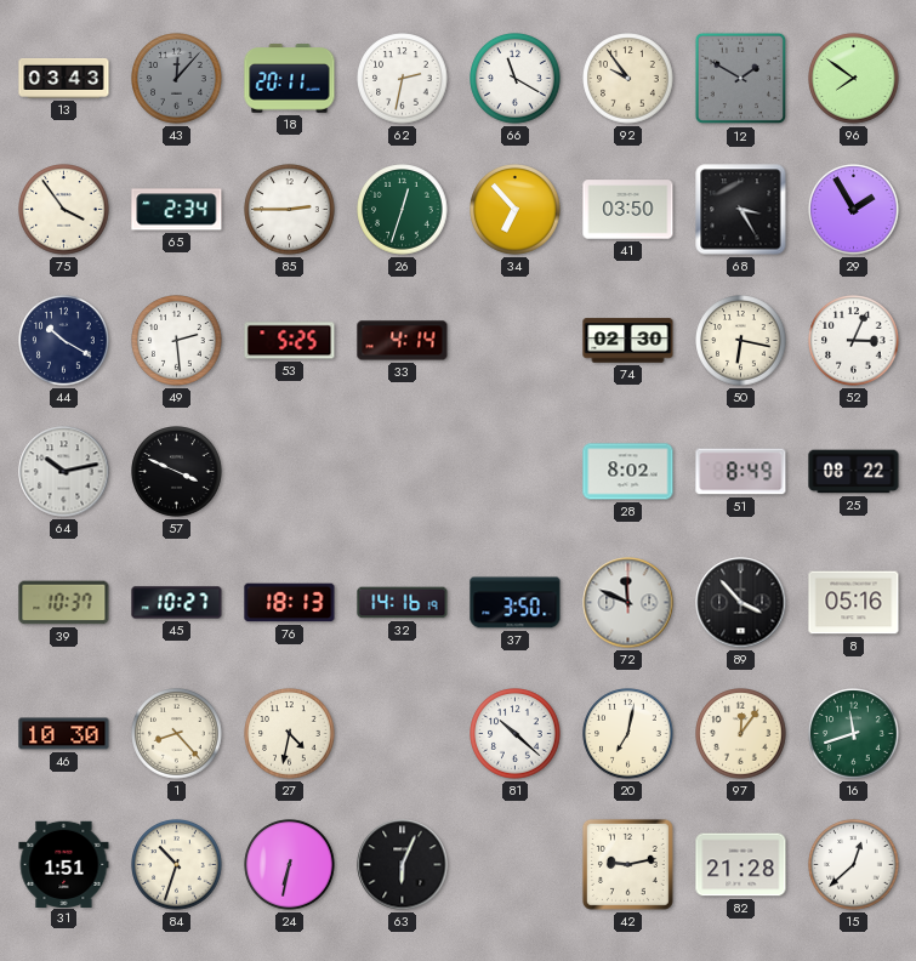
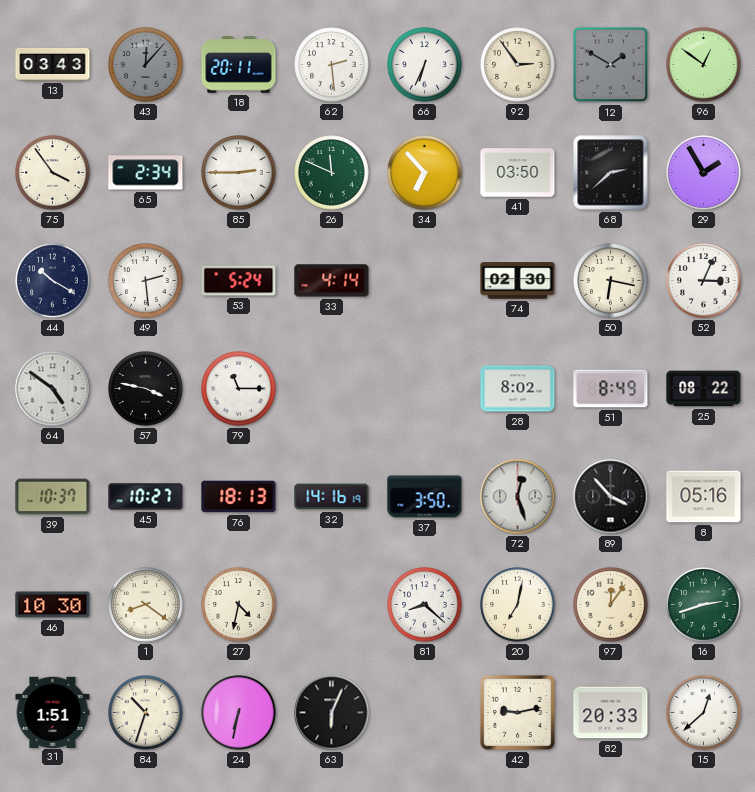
62: 2:32 -> 2:29
66: 11:20 -> 6:34
92: 9:54 -> 2:54
96: 7:51 -> 12:51
26: 12:33 -> 11:49
68: 3:25 -> 2:38
53: 5:25 -> 5:24
64: 10:13 -> 4:51
57: 3:49 -> 3:47
79: none -> 11:15
72: 11:49 -> 12:27
1: 8:23 -> 8:21
81: 10:22 -> 8:22
16: 11:42 -> 2:42
82: 21:28 -> 20:33
